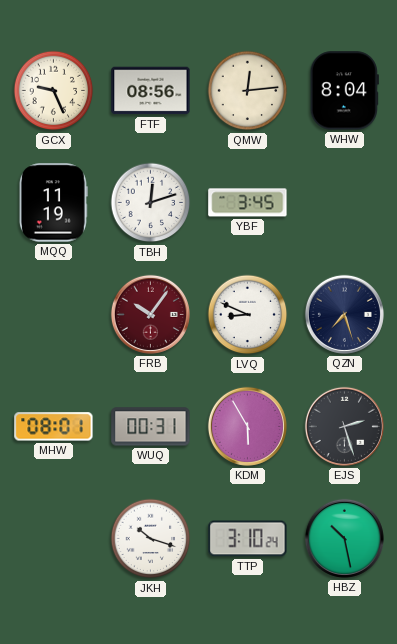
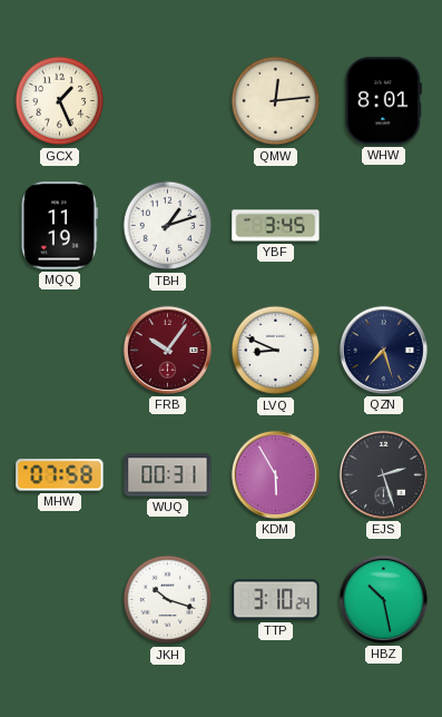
GCX: 9:26 -> 1:26
FTF: 08:56 -> none
WHW: 8:04 -> 8:01
TBH: 12:12 -> 1:12
MHW: 08:01 -> 07:58
